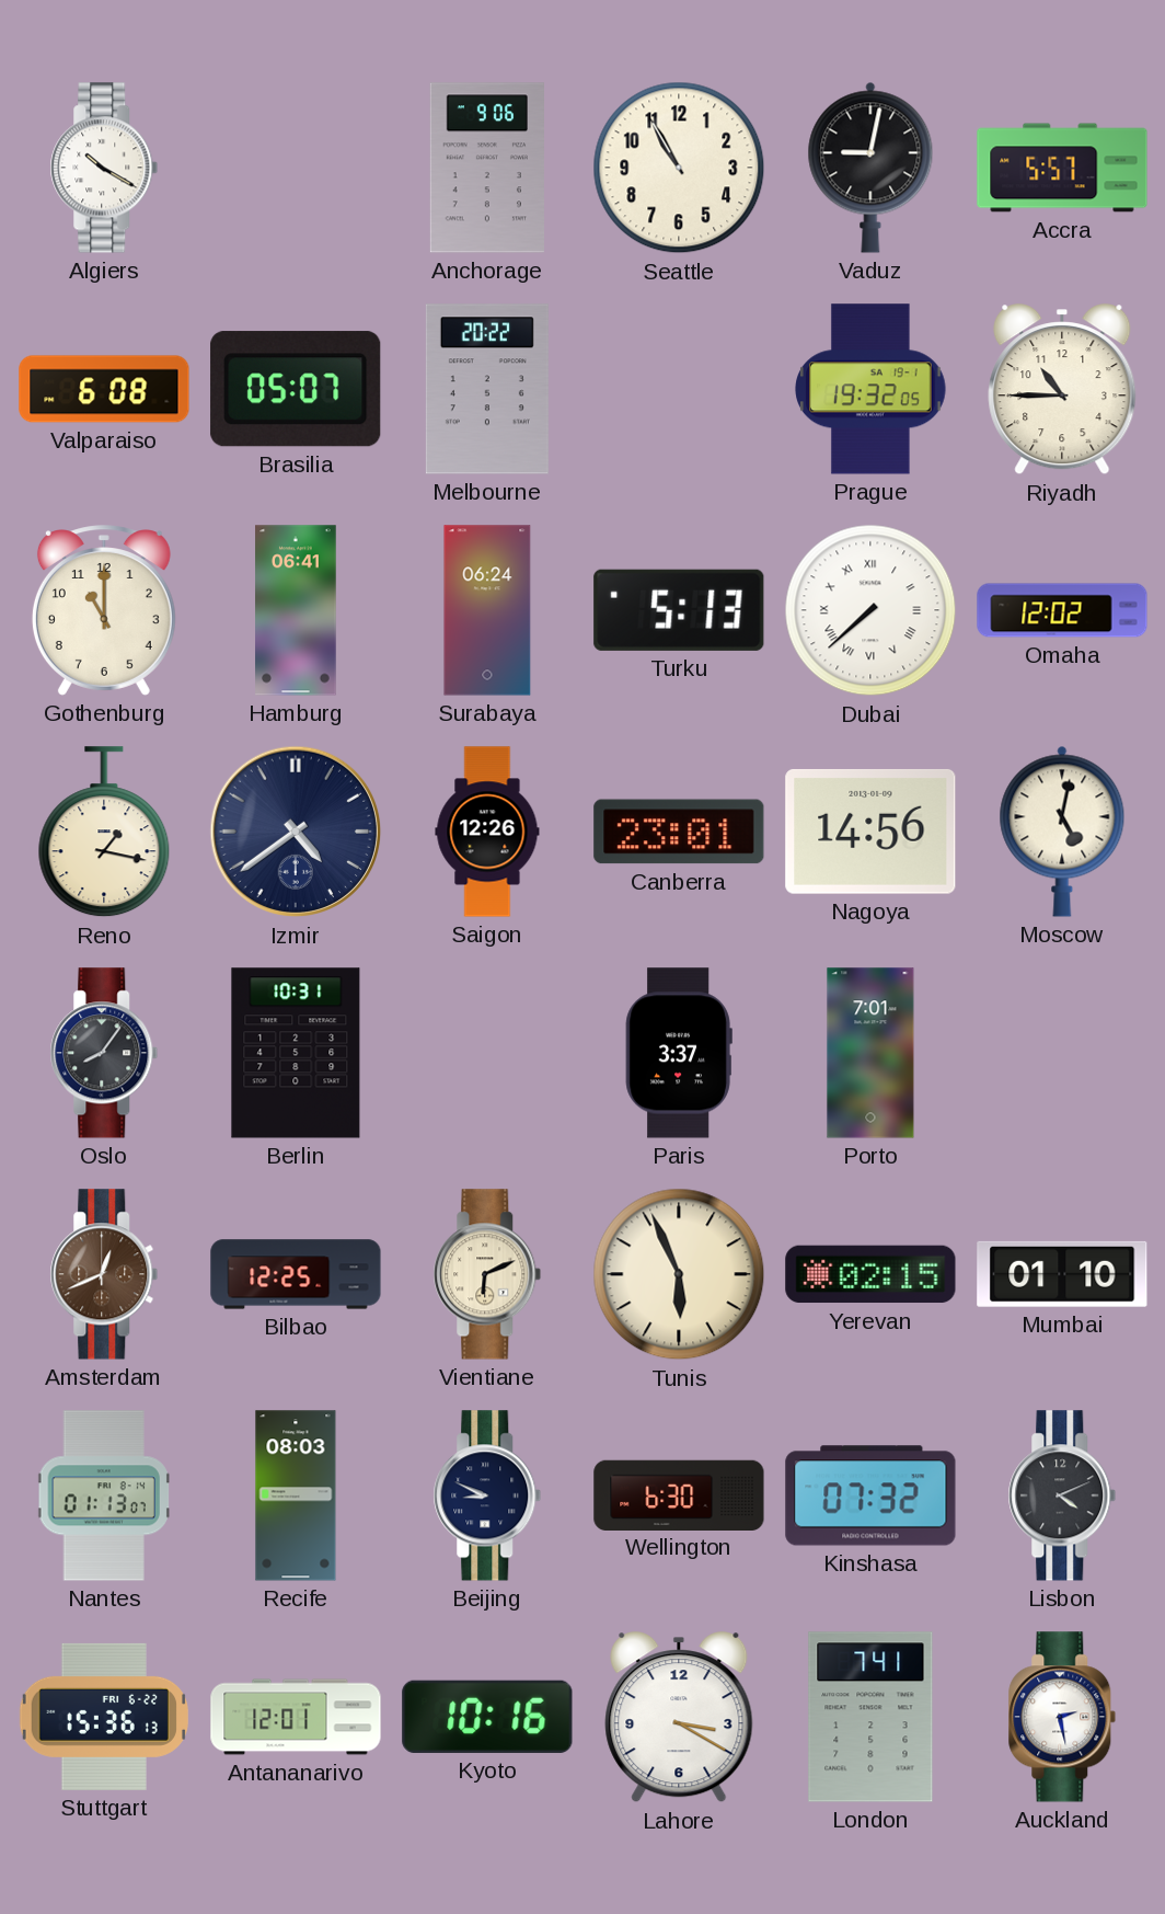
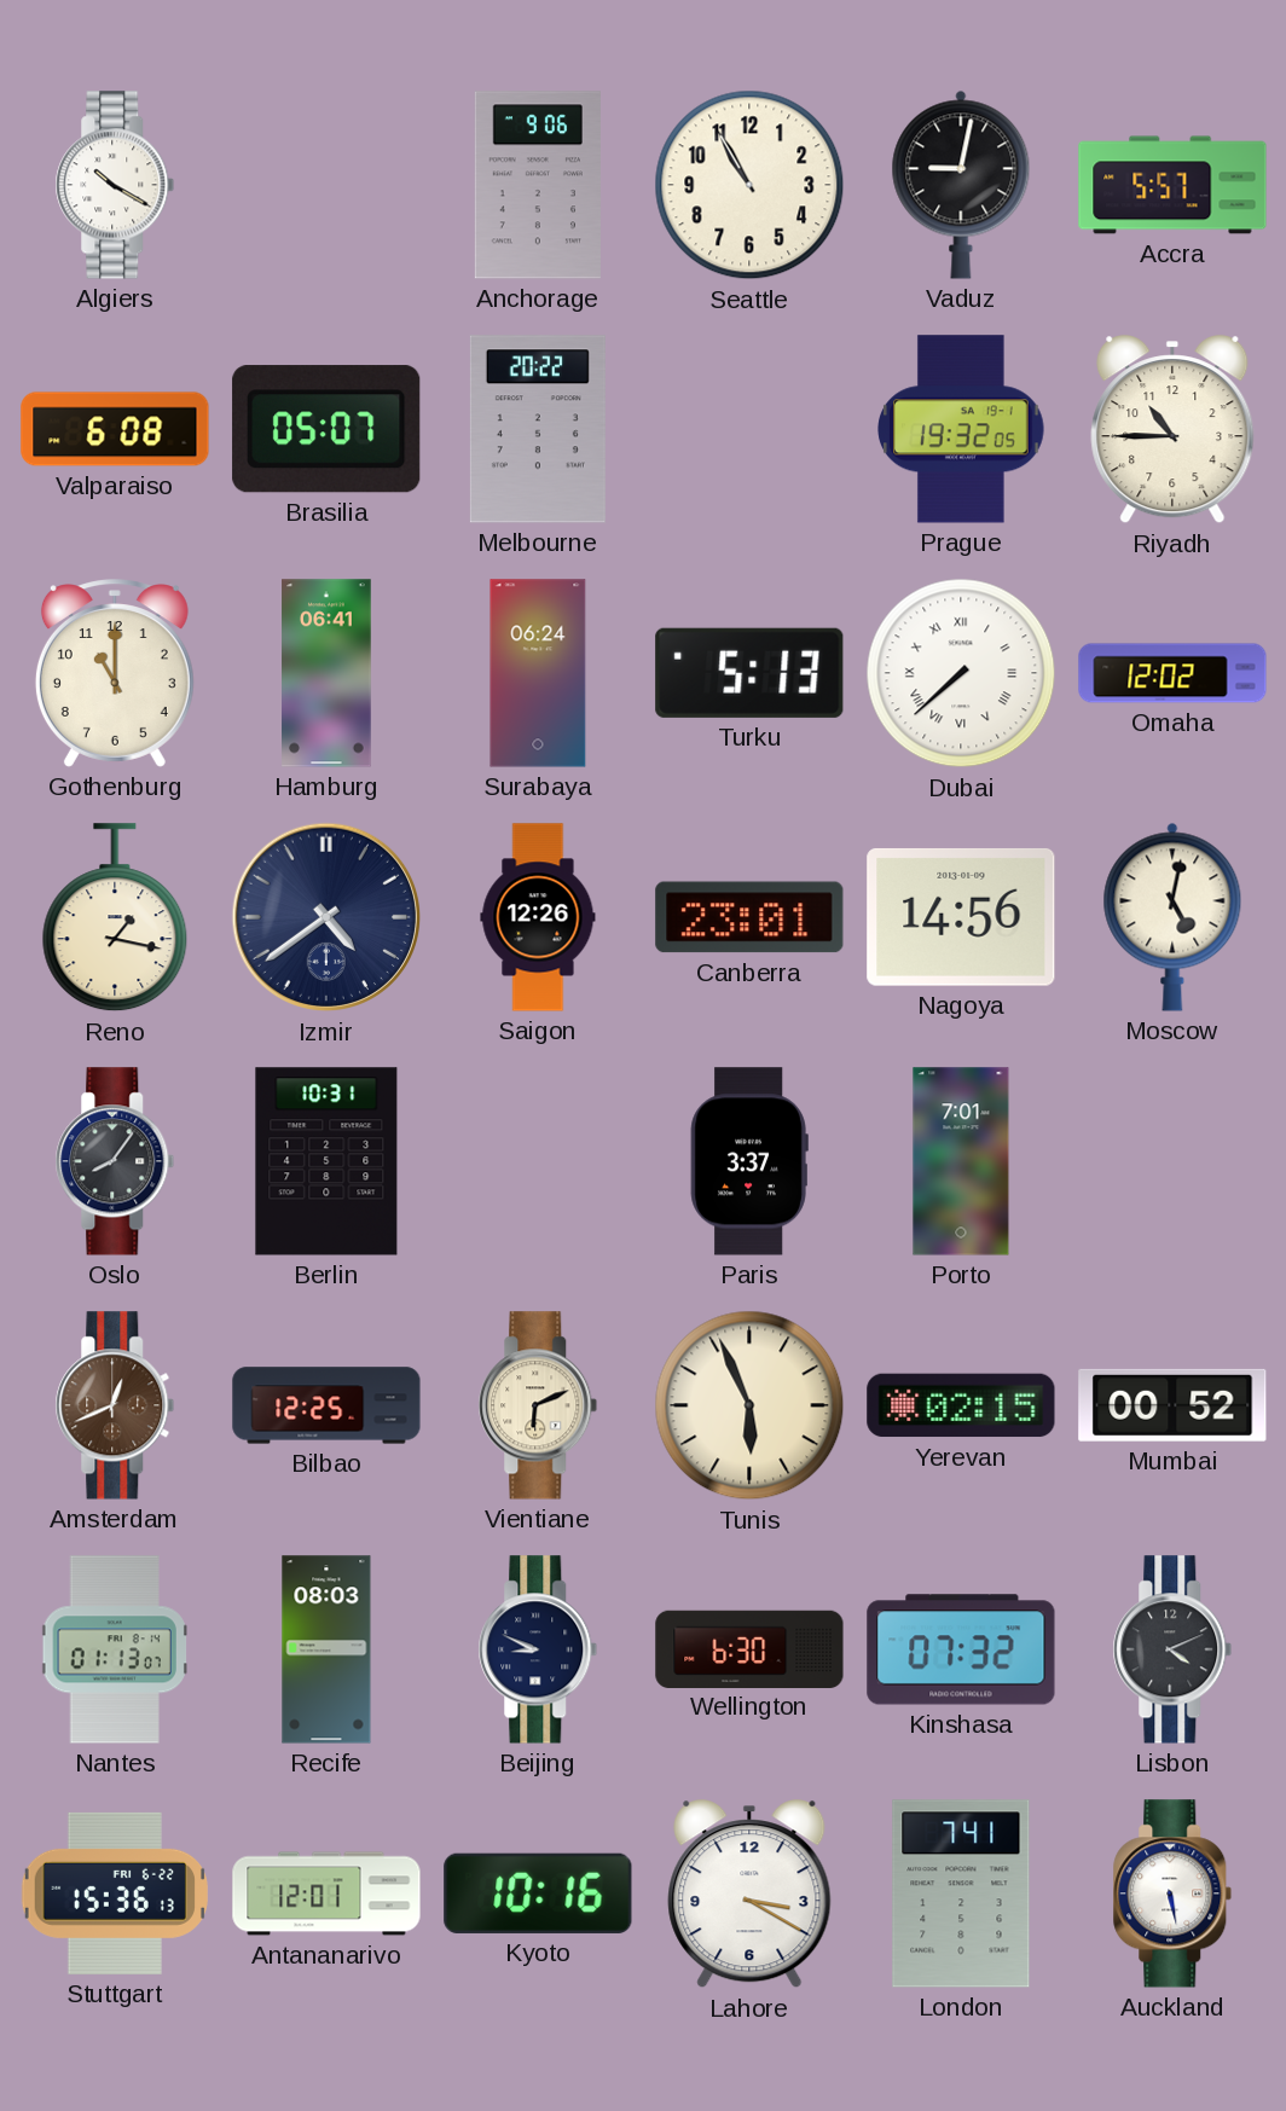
Mumbai: 01:10 -> 00:52
Auckland: 2:28 -> 5:28
